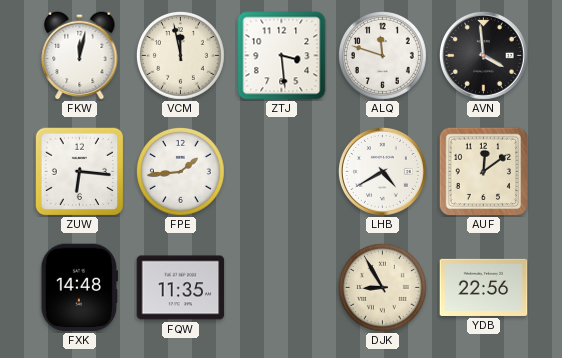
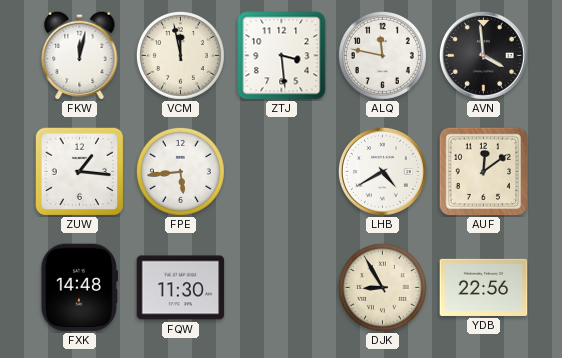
ALQ: 11:48 -> 11:47
ZUW: 6:16 -> 1:16
FPE: 1:44 -> 5:44
FQW: 11:35 -> 11:30
